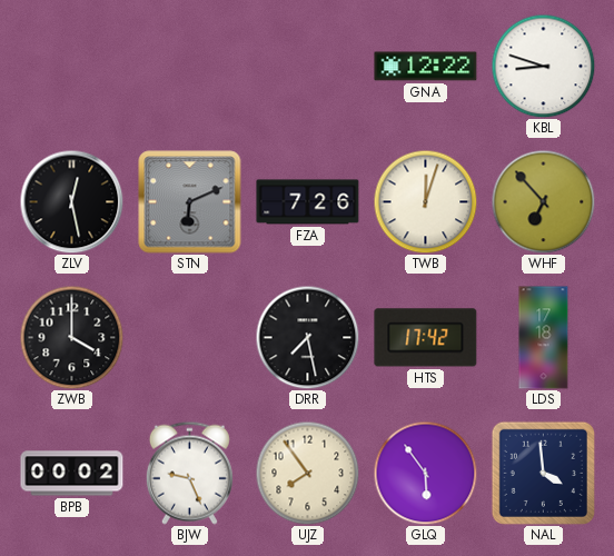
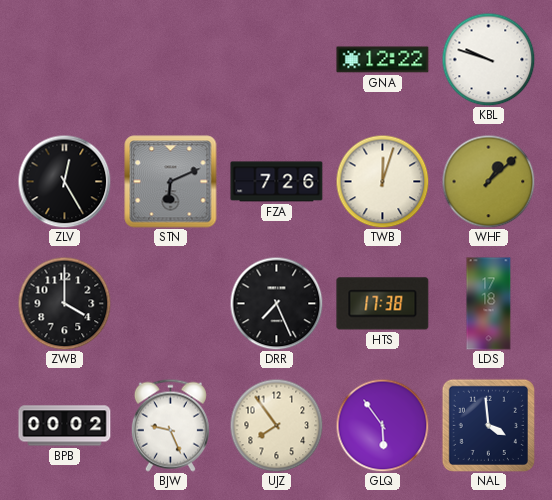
KBL: 8:48 -> 9:48
ZLV: 12:28 -> 12:25
WHF: 6:53 -> 1:08
DRR: 7:28 -> 7:26
HTS: 17:42 -> 17:38
